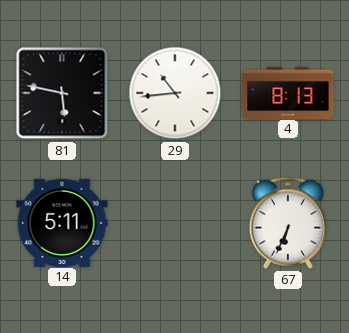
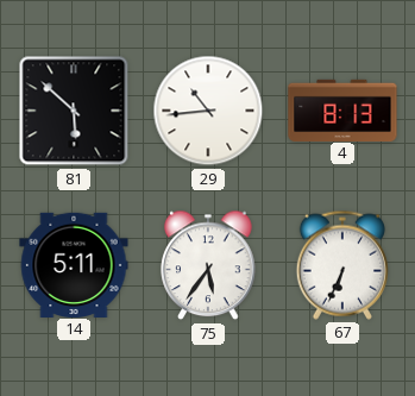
81: 5:47 -> 5:52
75: none -> 5:36
